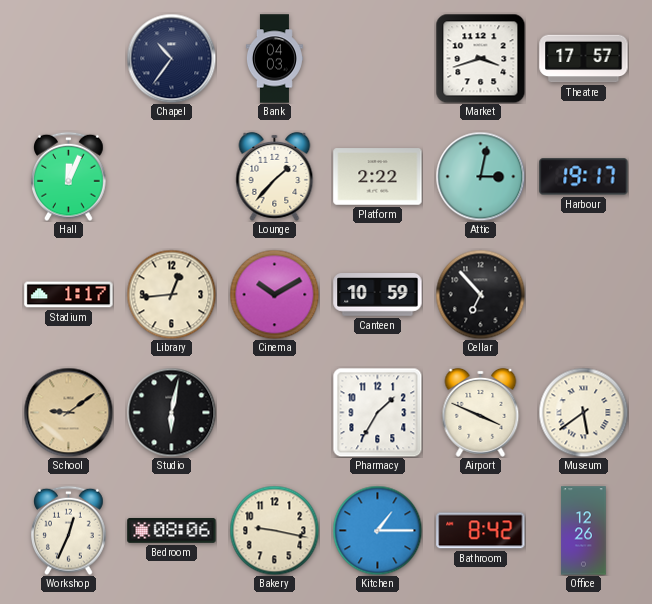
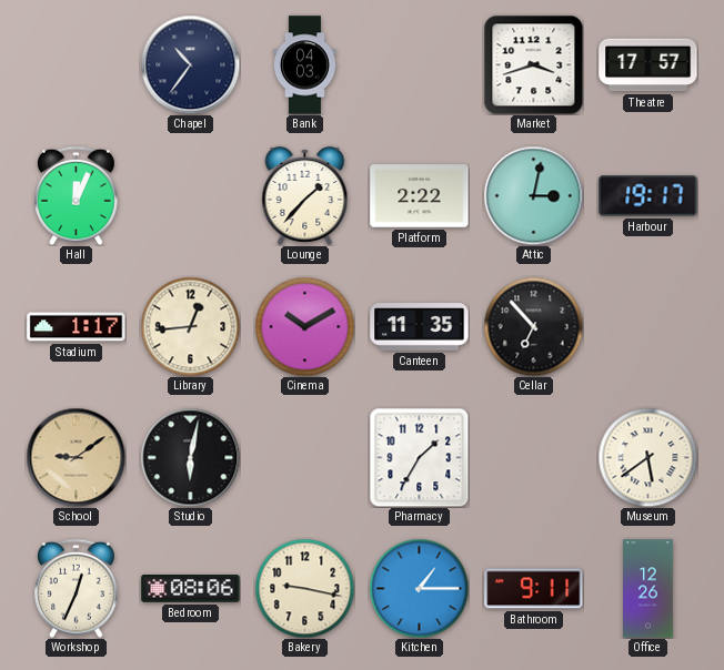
Canteen: 10:59 -> 11:35
Airport: 3:49 -> none
Bathroom: 8:42 -> 9:11
